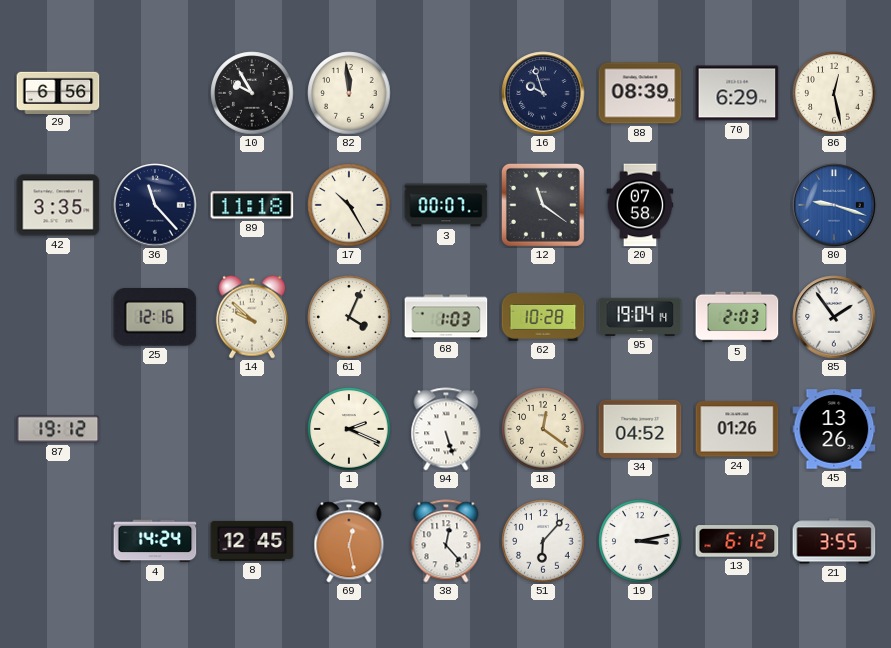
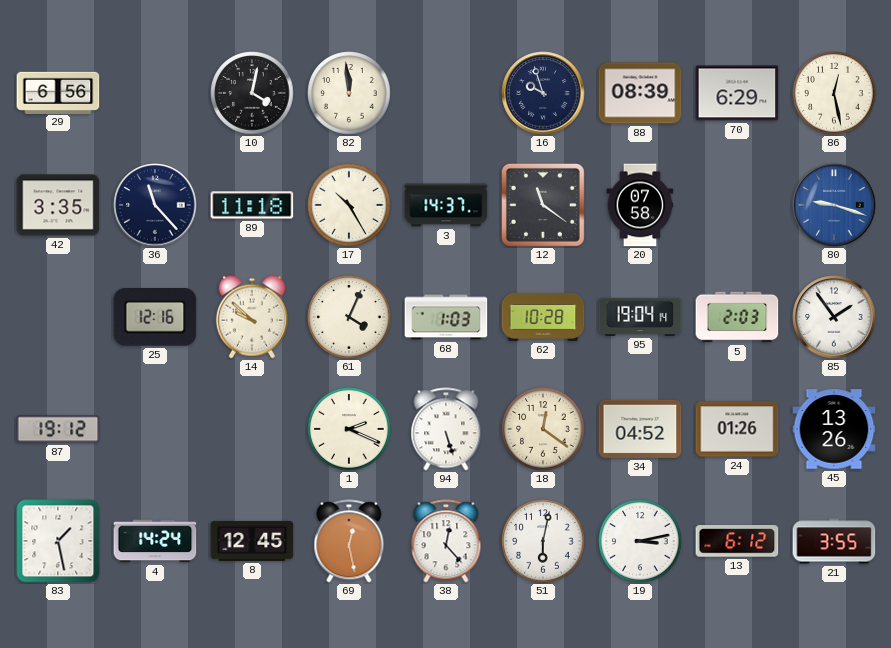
10: 9:55 -> 4:02
3: 00:07 -> 14:37
83: none -> 1:28
51: 6:07 -> 6:02
